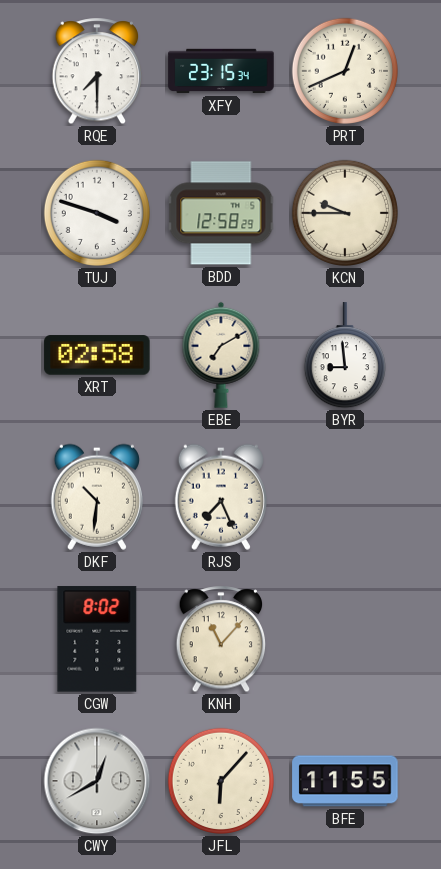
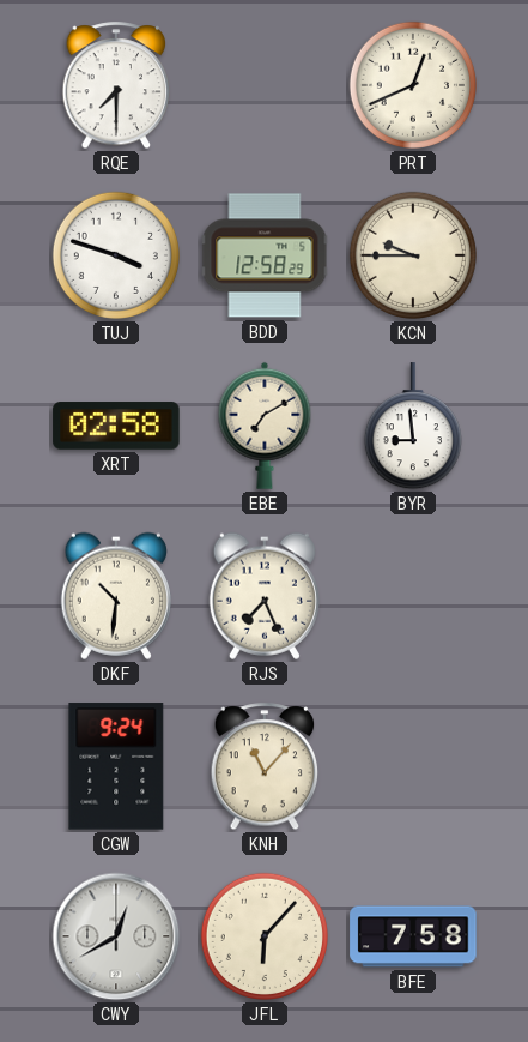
XFY: 23:15 -> none
CGW: 8:02 -> 9:24
BFE: 11:55 -> 7:58
